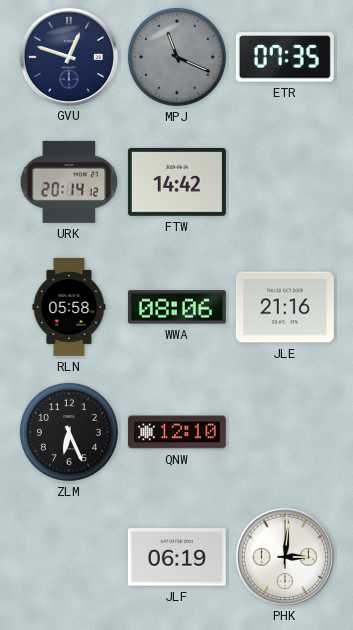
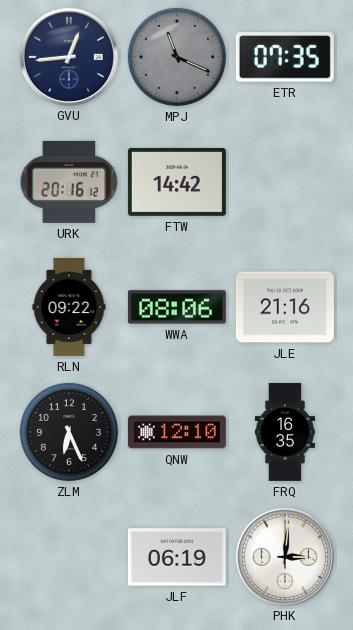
GVU: 12:48 -> 12:44
URK: 20:14 -> 20:16
RLN: 05:58 -> 09:22
FRQ: none -> 16:35
